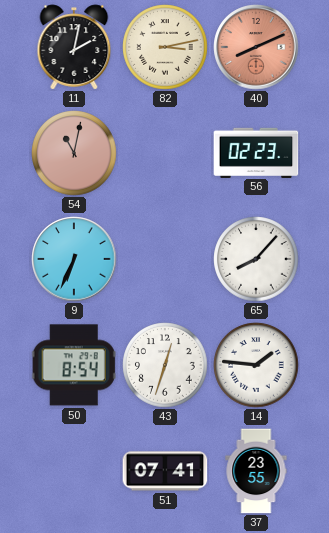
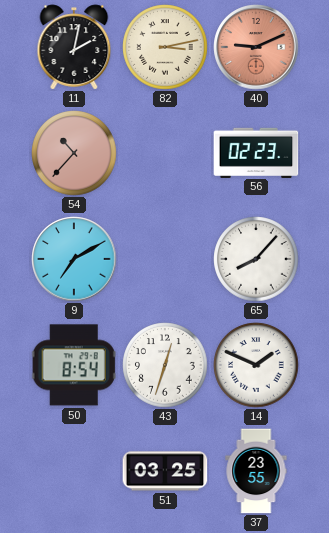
40: 8:11 -> 9:11
54: 11:02 -> 10:37
9: 6:34 -> 7:10
14: 1:46 -> 1:49
51: 07:41 -> 03:25
